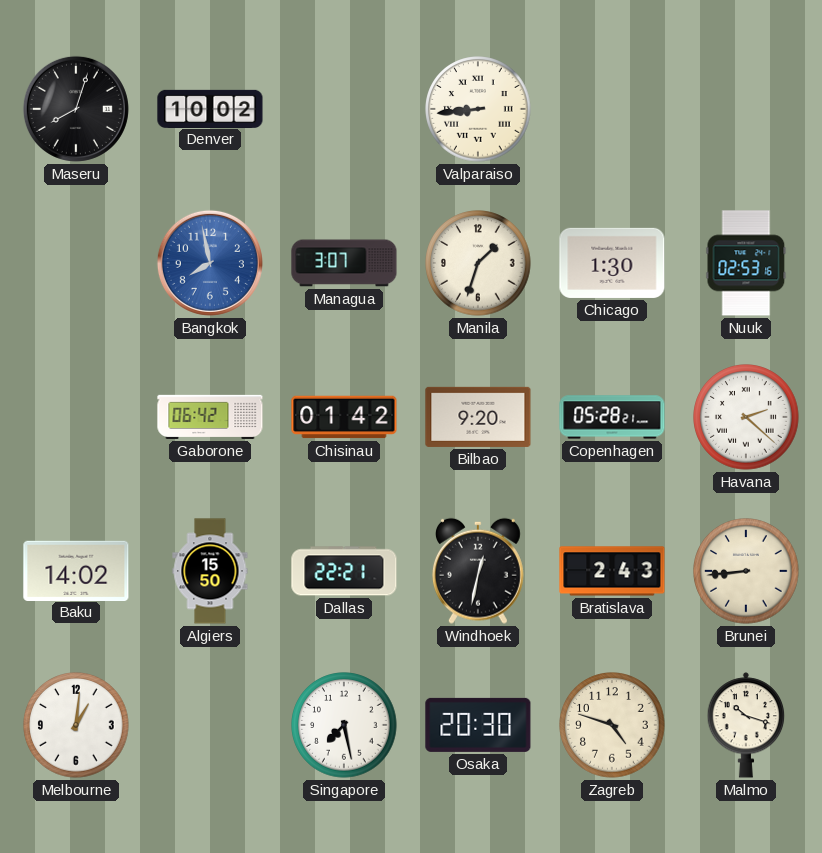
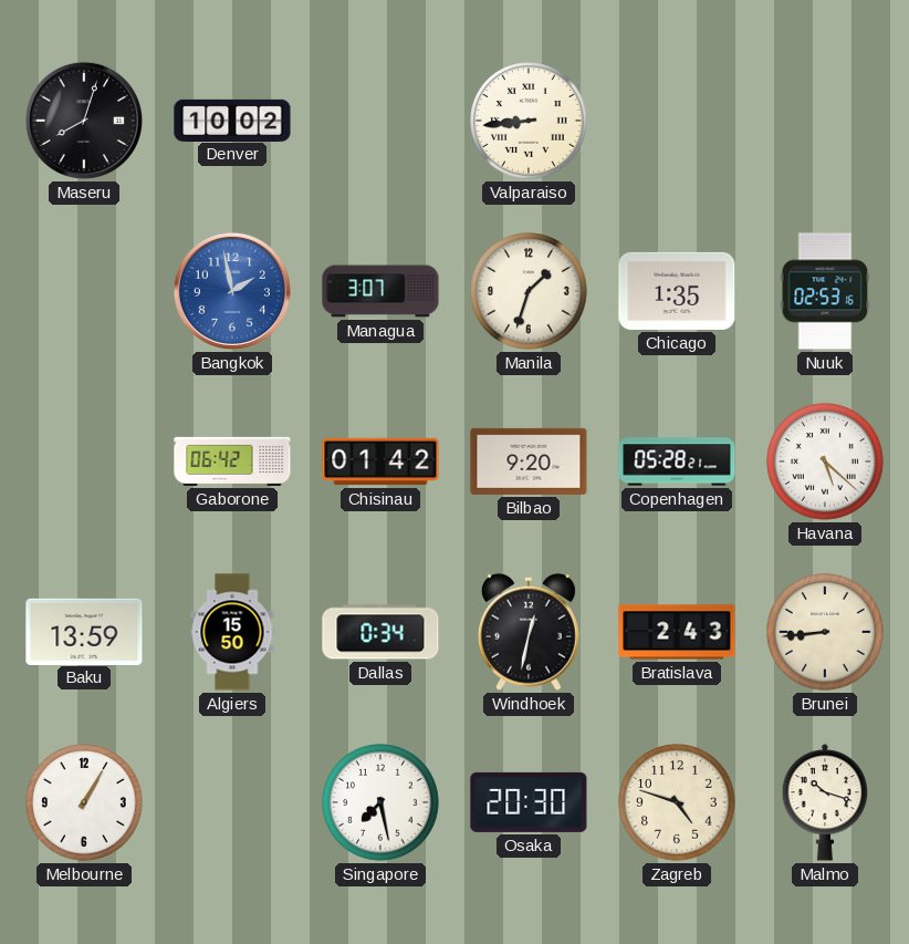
Bangkok: 7:58 -> 1:58
Chicago: 1:30 -> 1:35
Havana: 2:22 -> 5:22
Baku: 14:02 -> 13:59
Dallas: 22:21 -> 0:34
Melbourne: 1:01 -> 1:05
